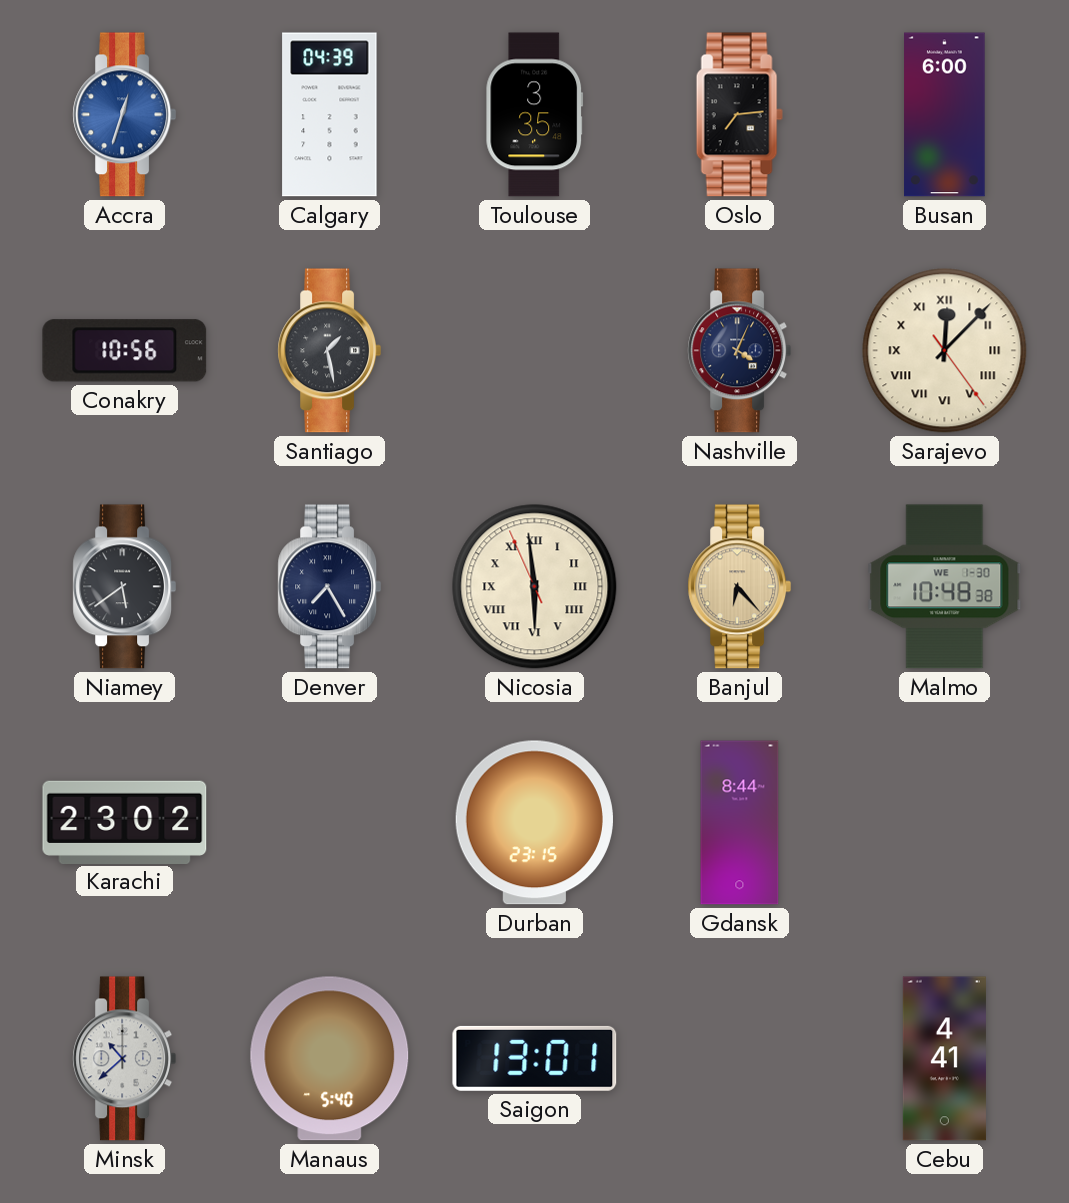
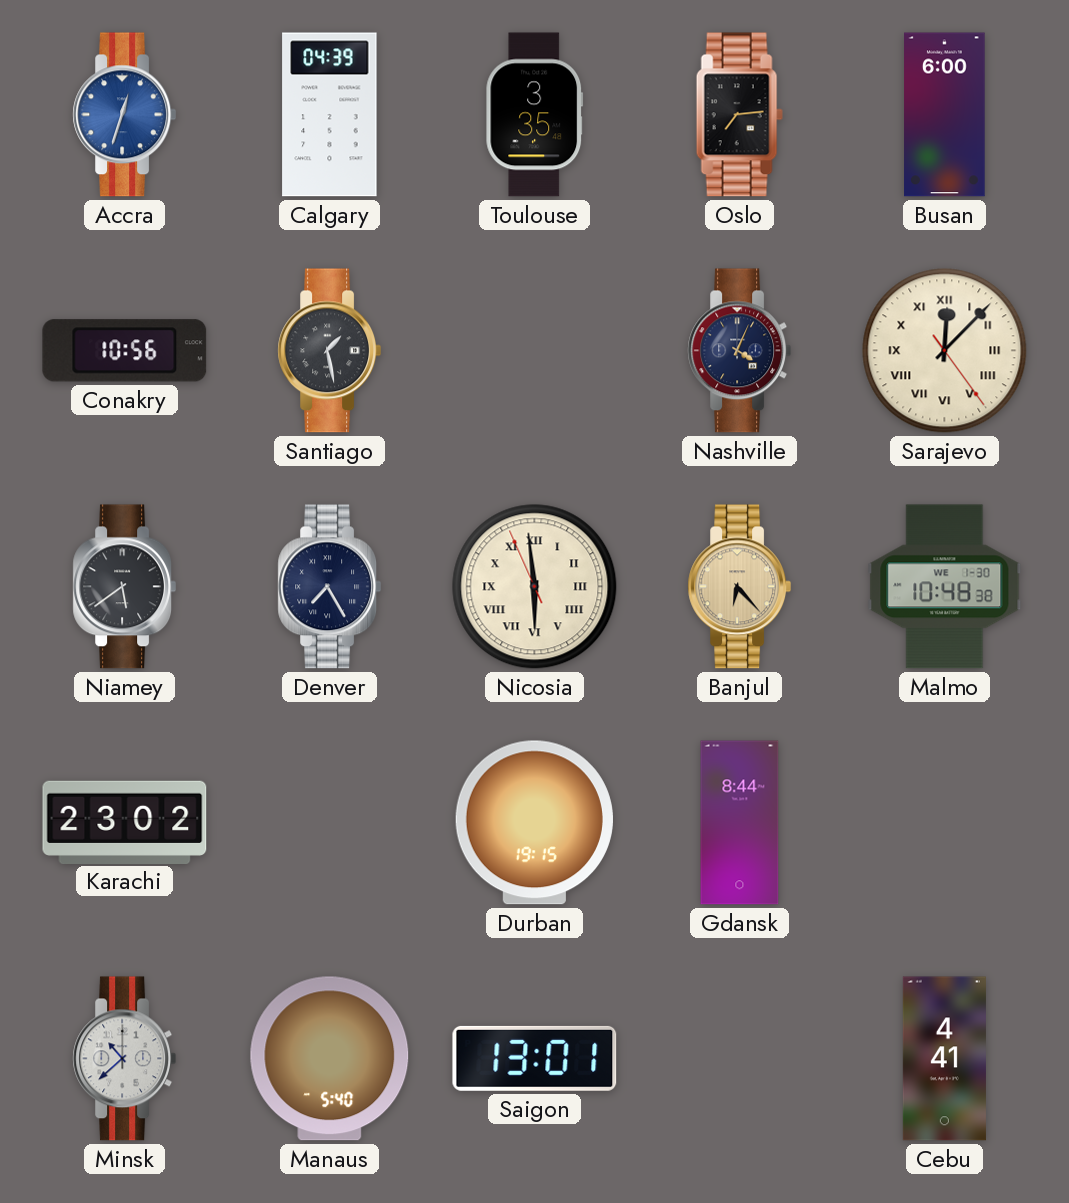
Durban: 23:15 -> 19:15
